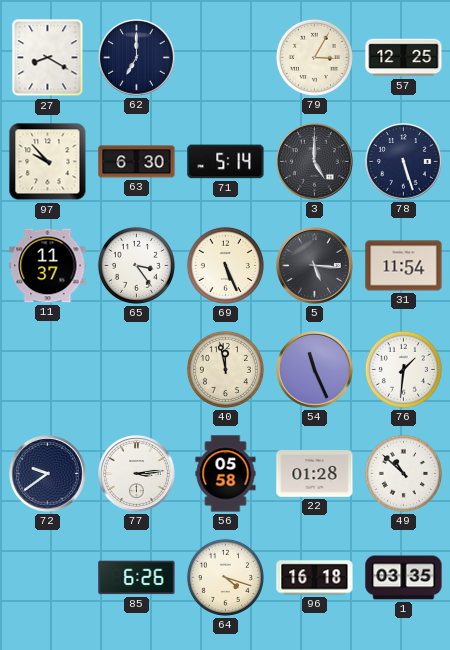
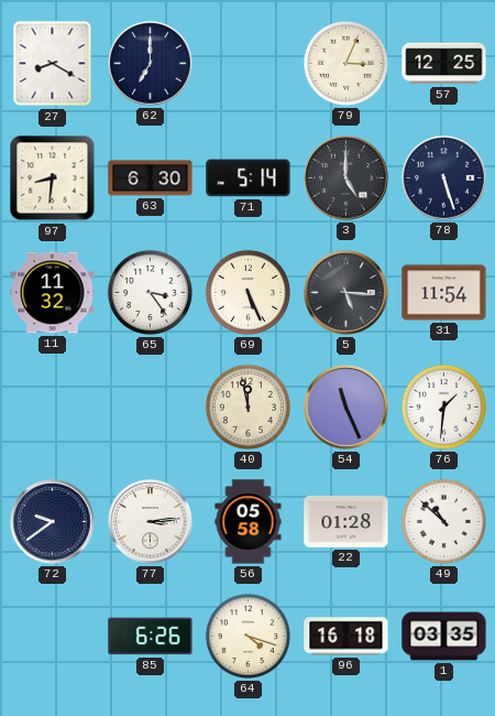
79: 3:05 -> 3:04
97: 9:53 -> 8:31
11: 11:37 -> 11:32
